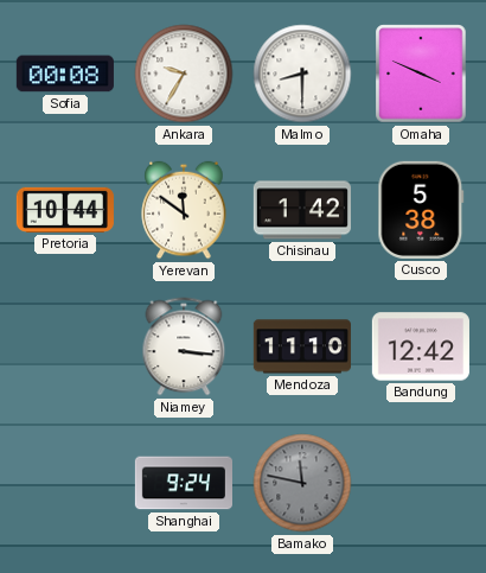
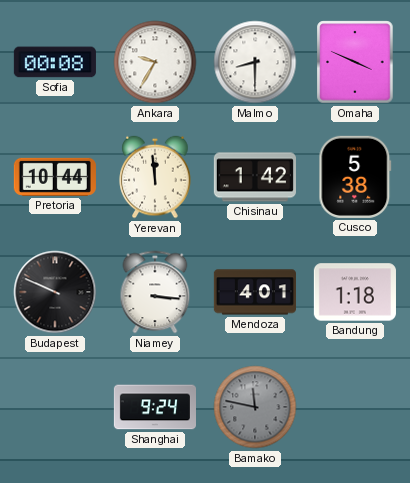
Yerevan: 11:51 -> 11:59
Budapest: none -> 9:49
Mendoza: 11:10 -> 4:01
Bandung: 12:42 -> 1:18
